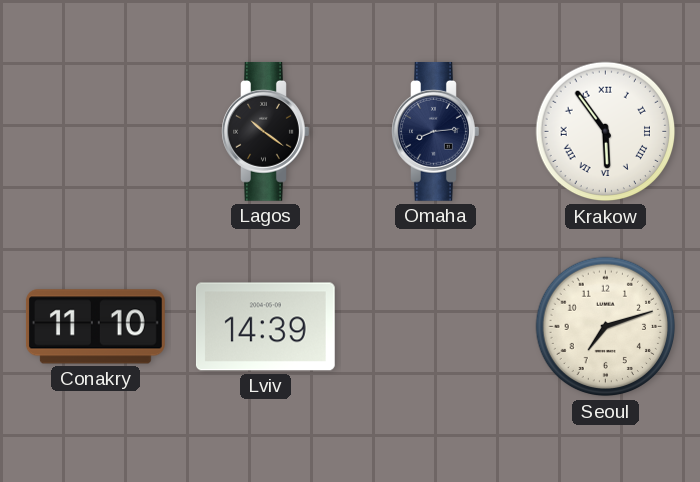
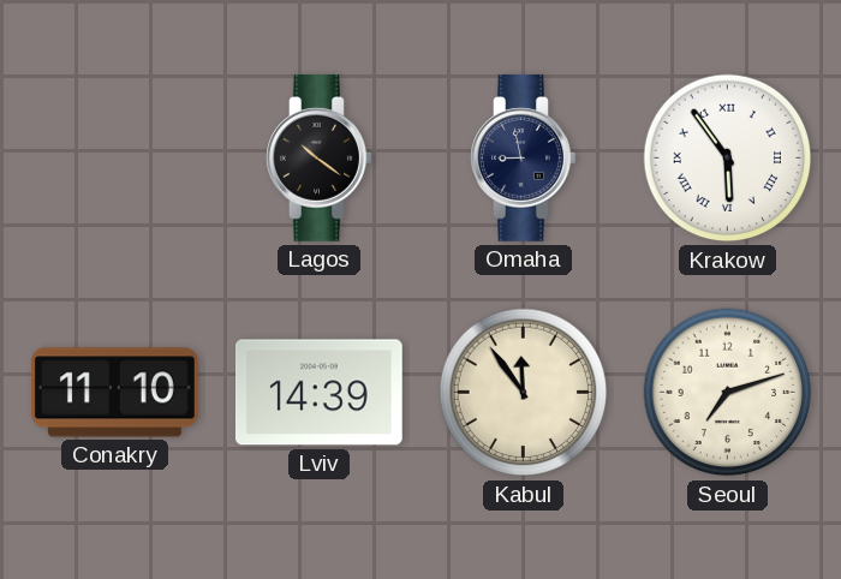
Omaha: 8:14 -> 8:58
Kabul: none -> 11:54
